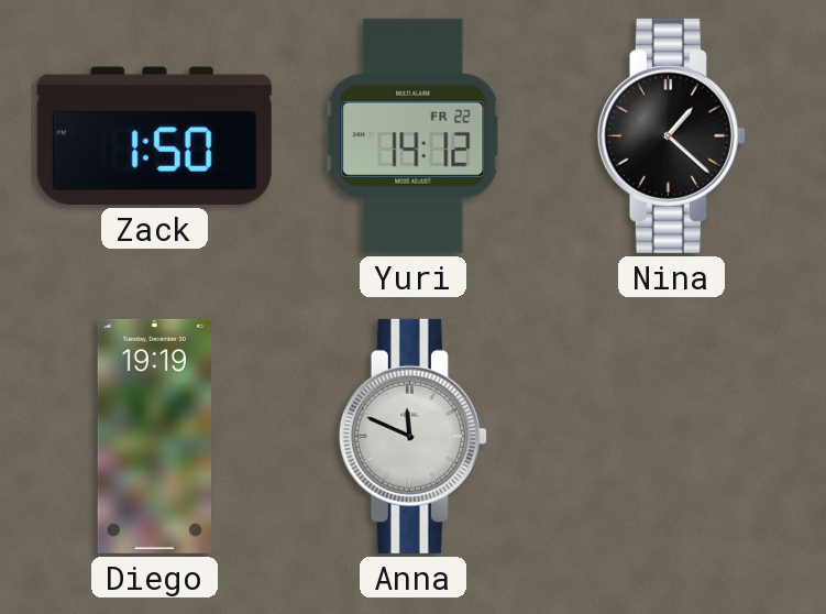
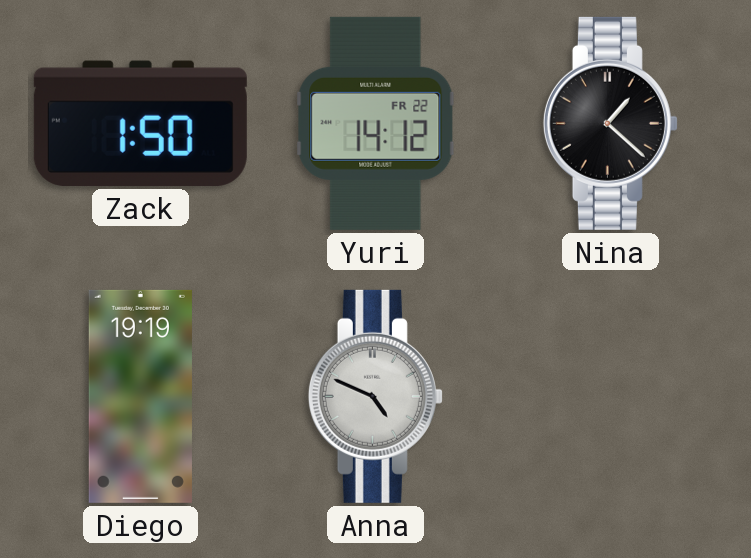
Anna: 11:49 -> 4:49
